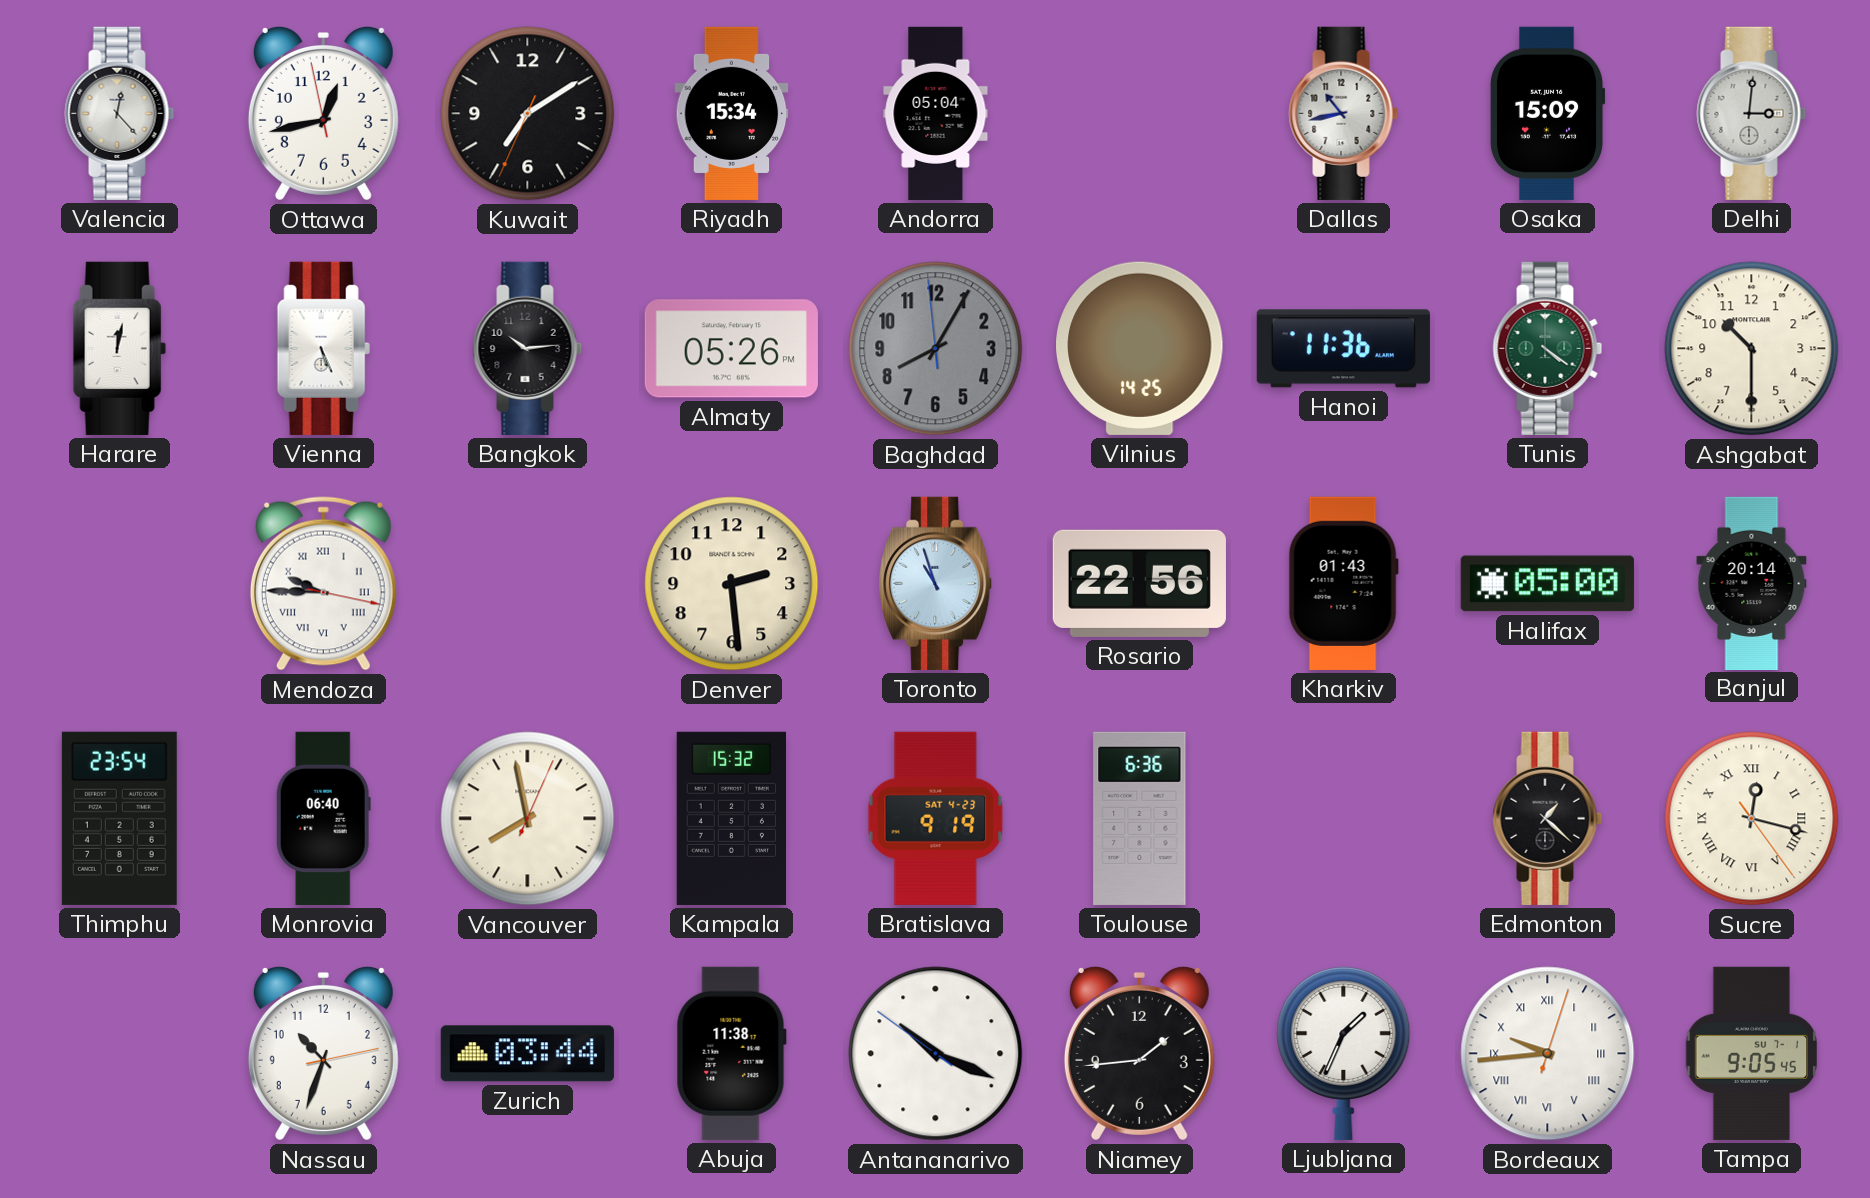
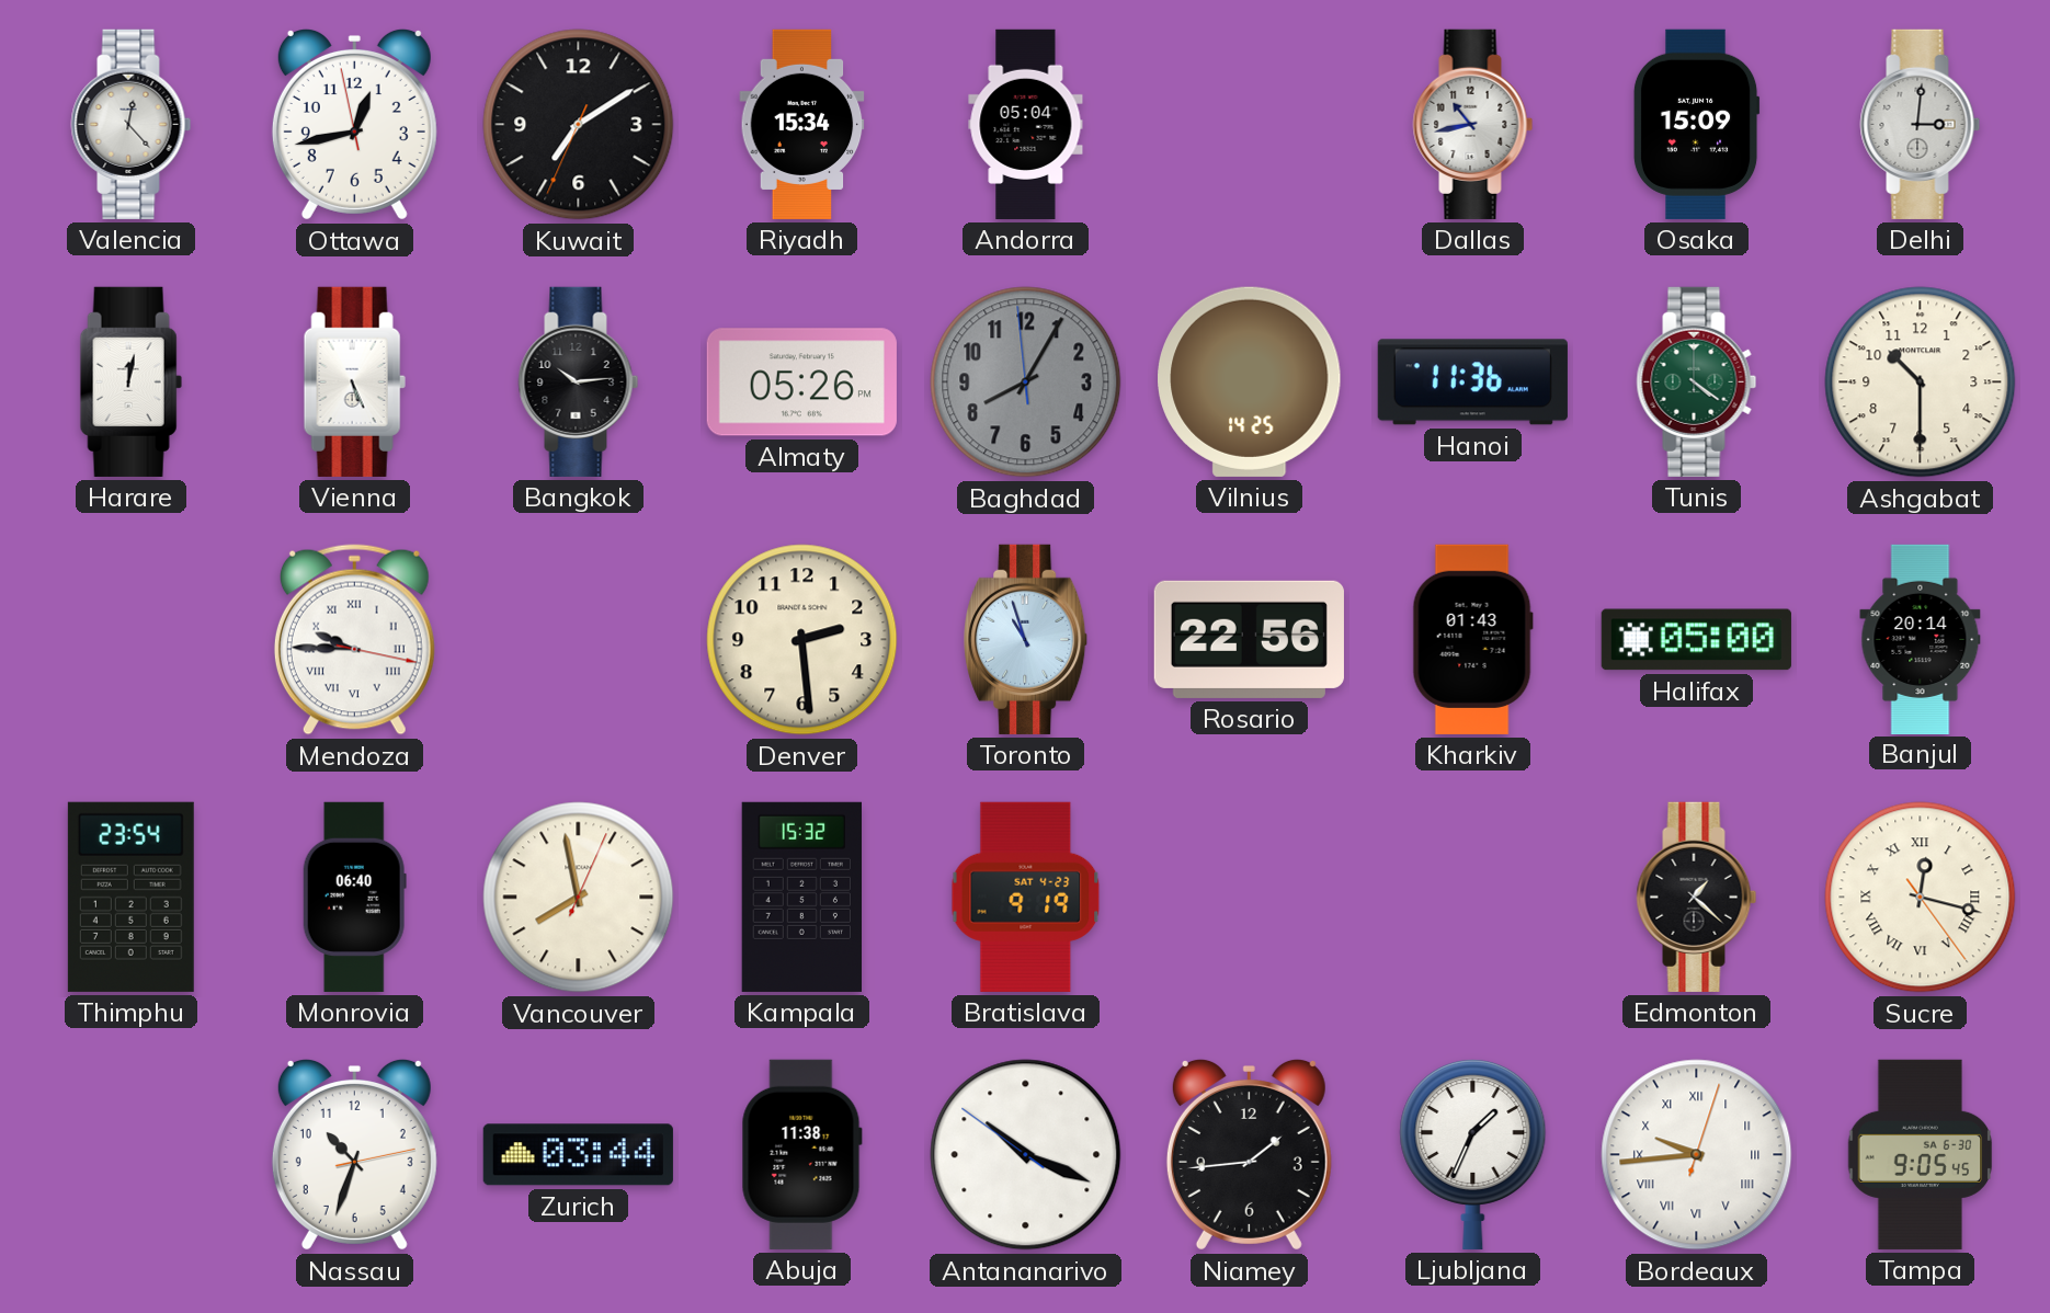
Toulouse: 6:36 -> none
Tampa date: SU 7-1 -> SA 6-30
